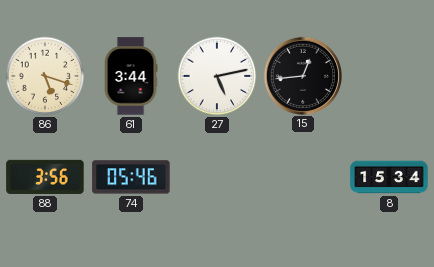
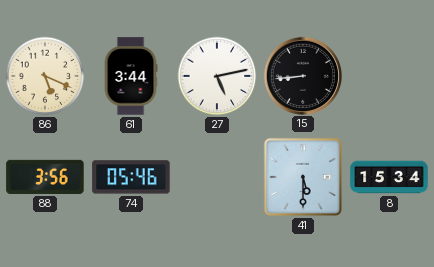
86: 5:18 -> 5:19
15: 12:44 -> 8:44
41: none -> 5:30
